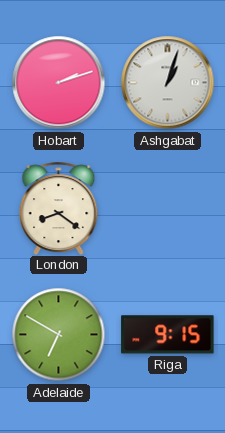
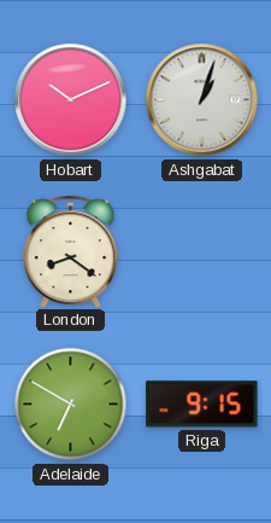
Hobart: 2:12 -> 10:11
